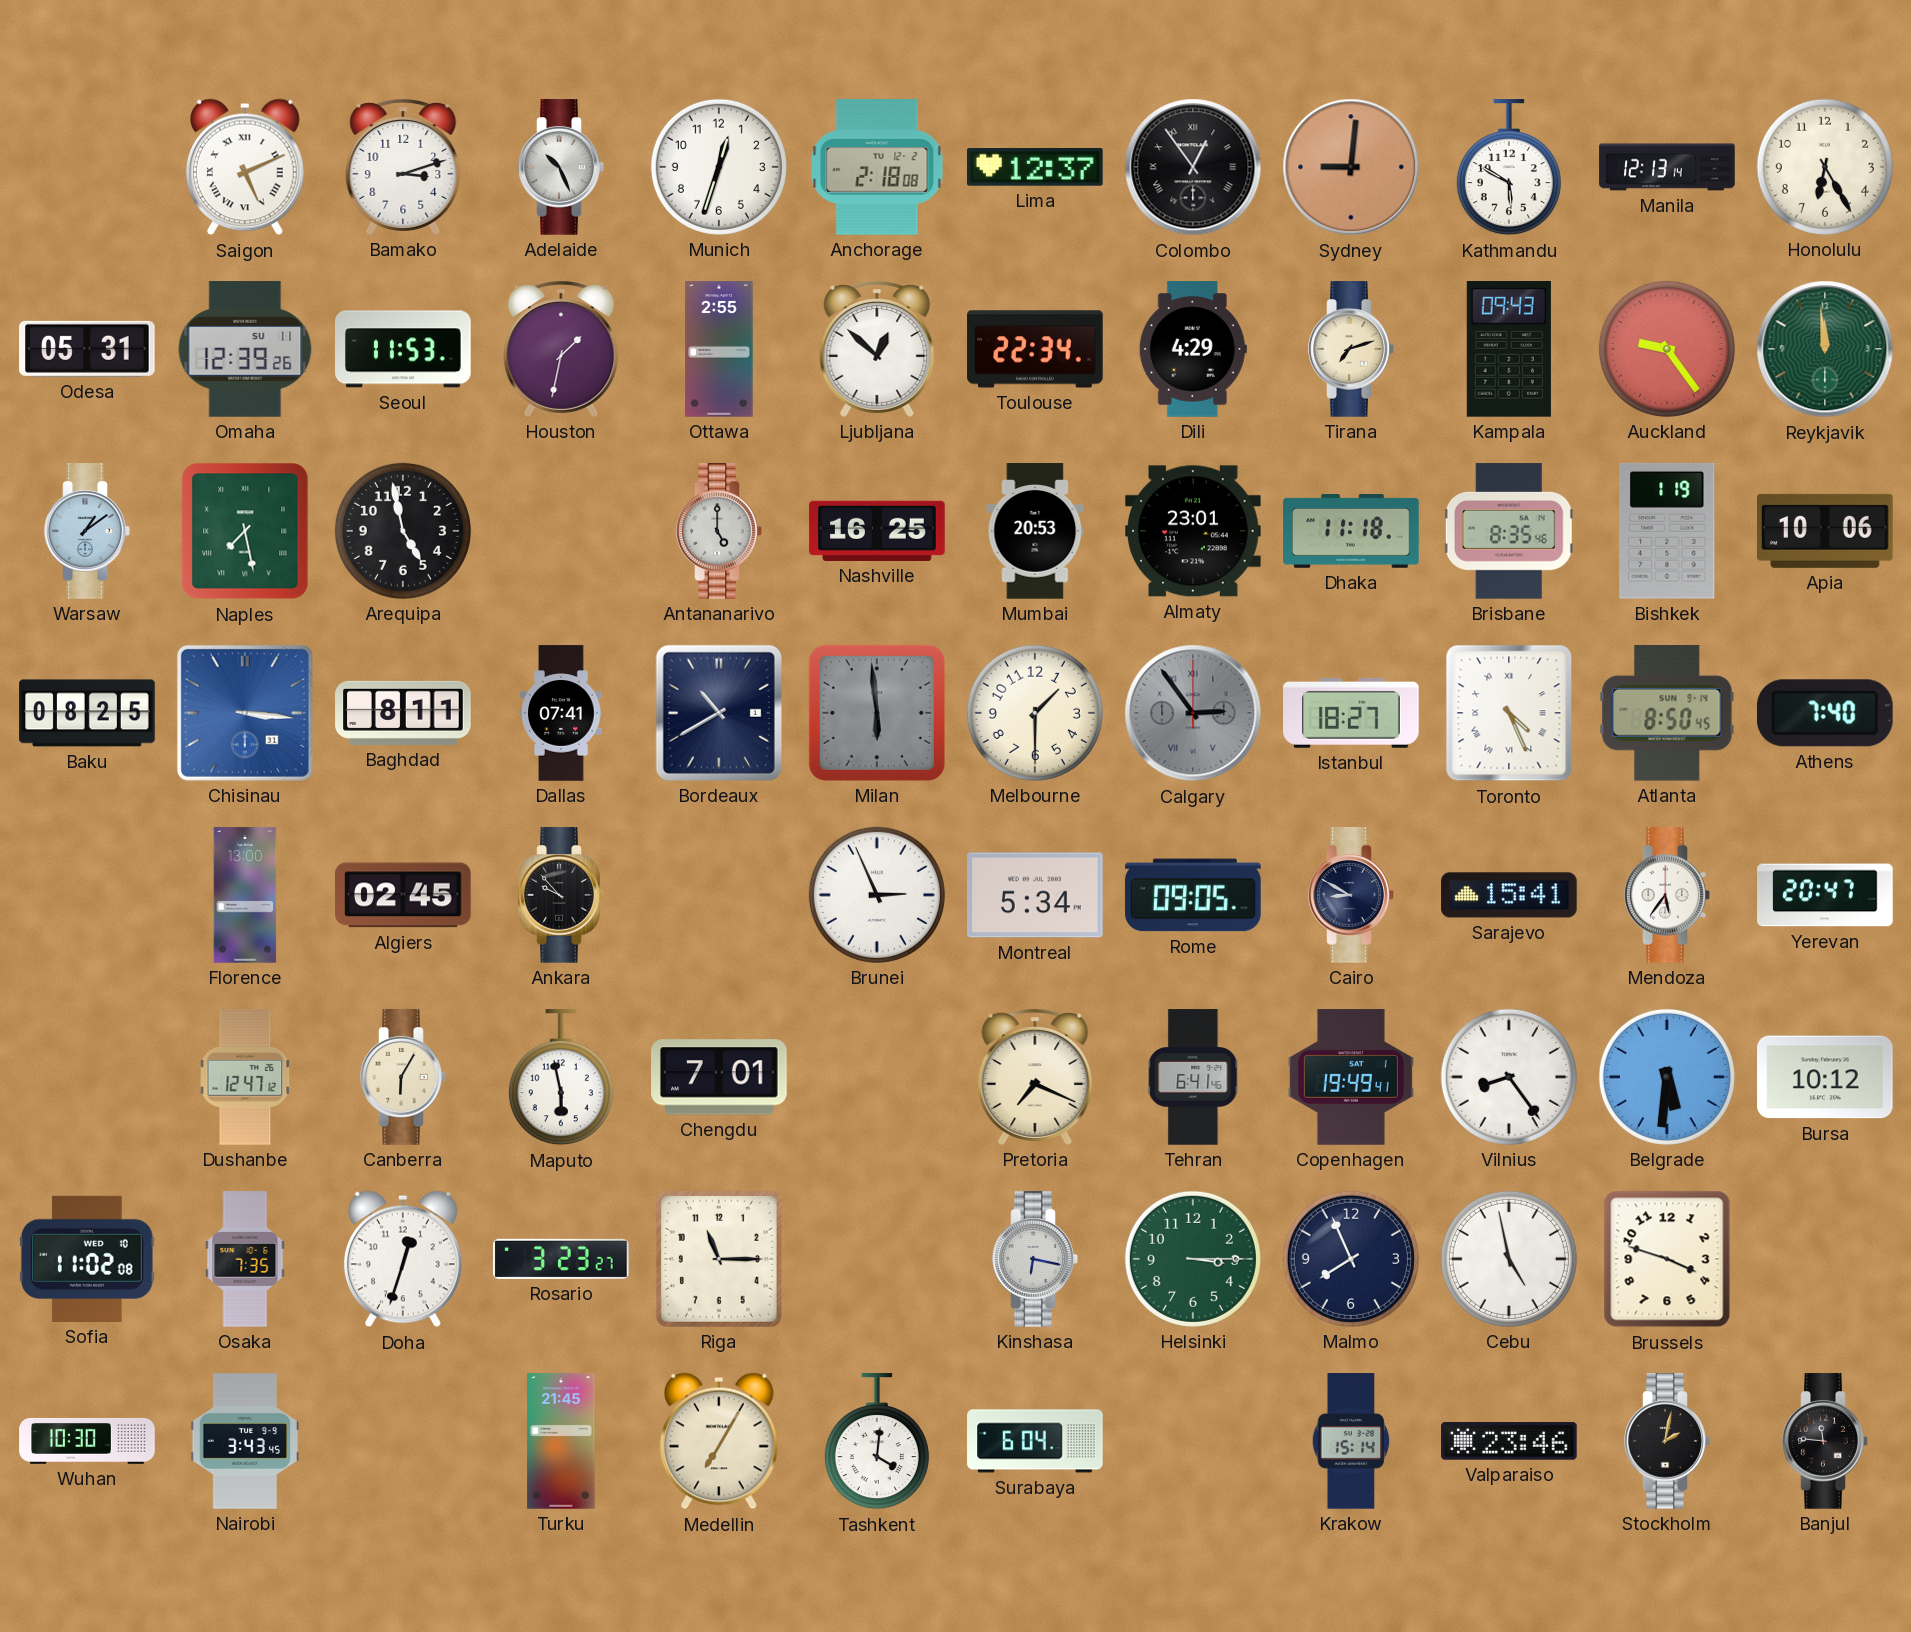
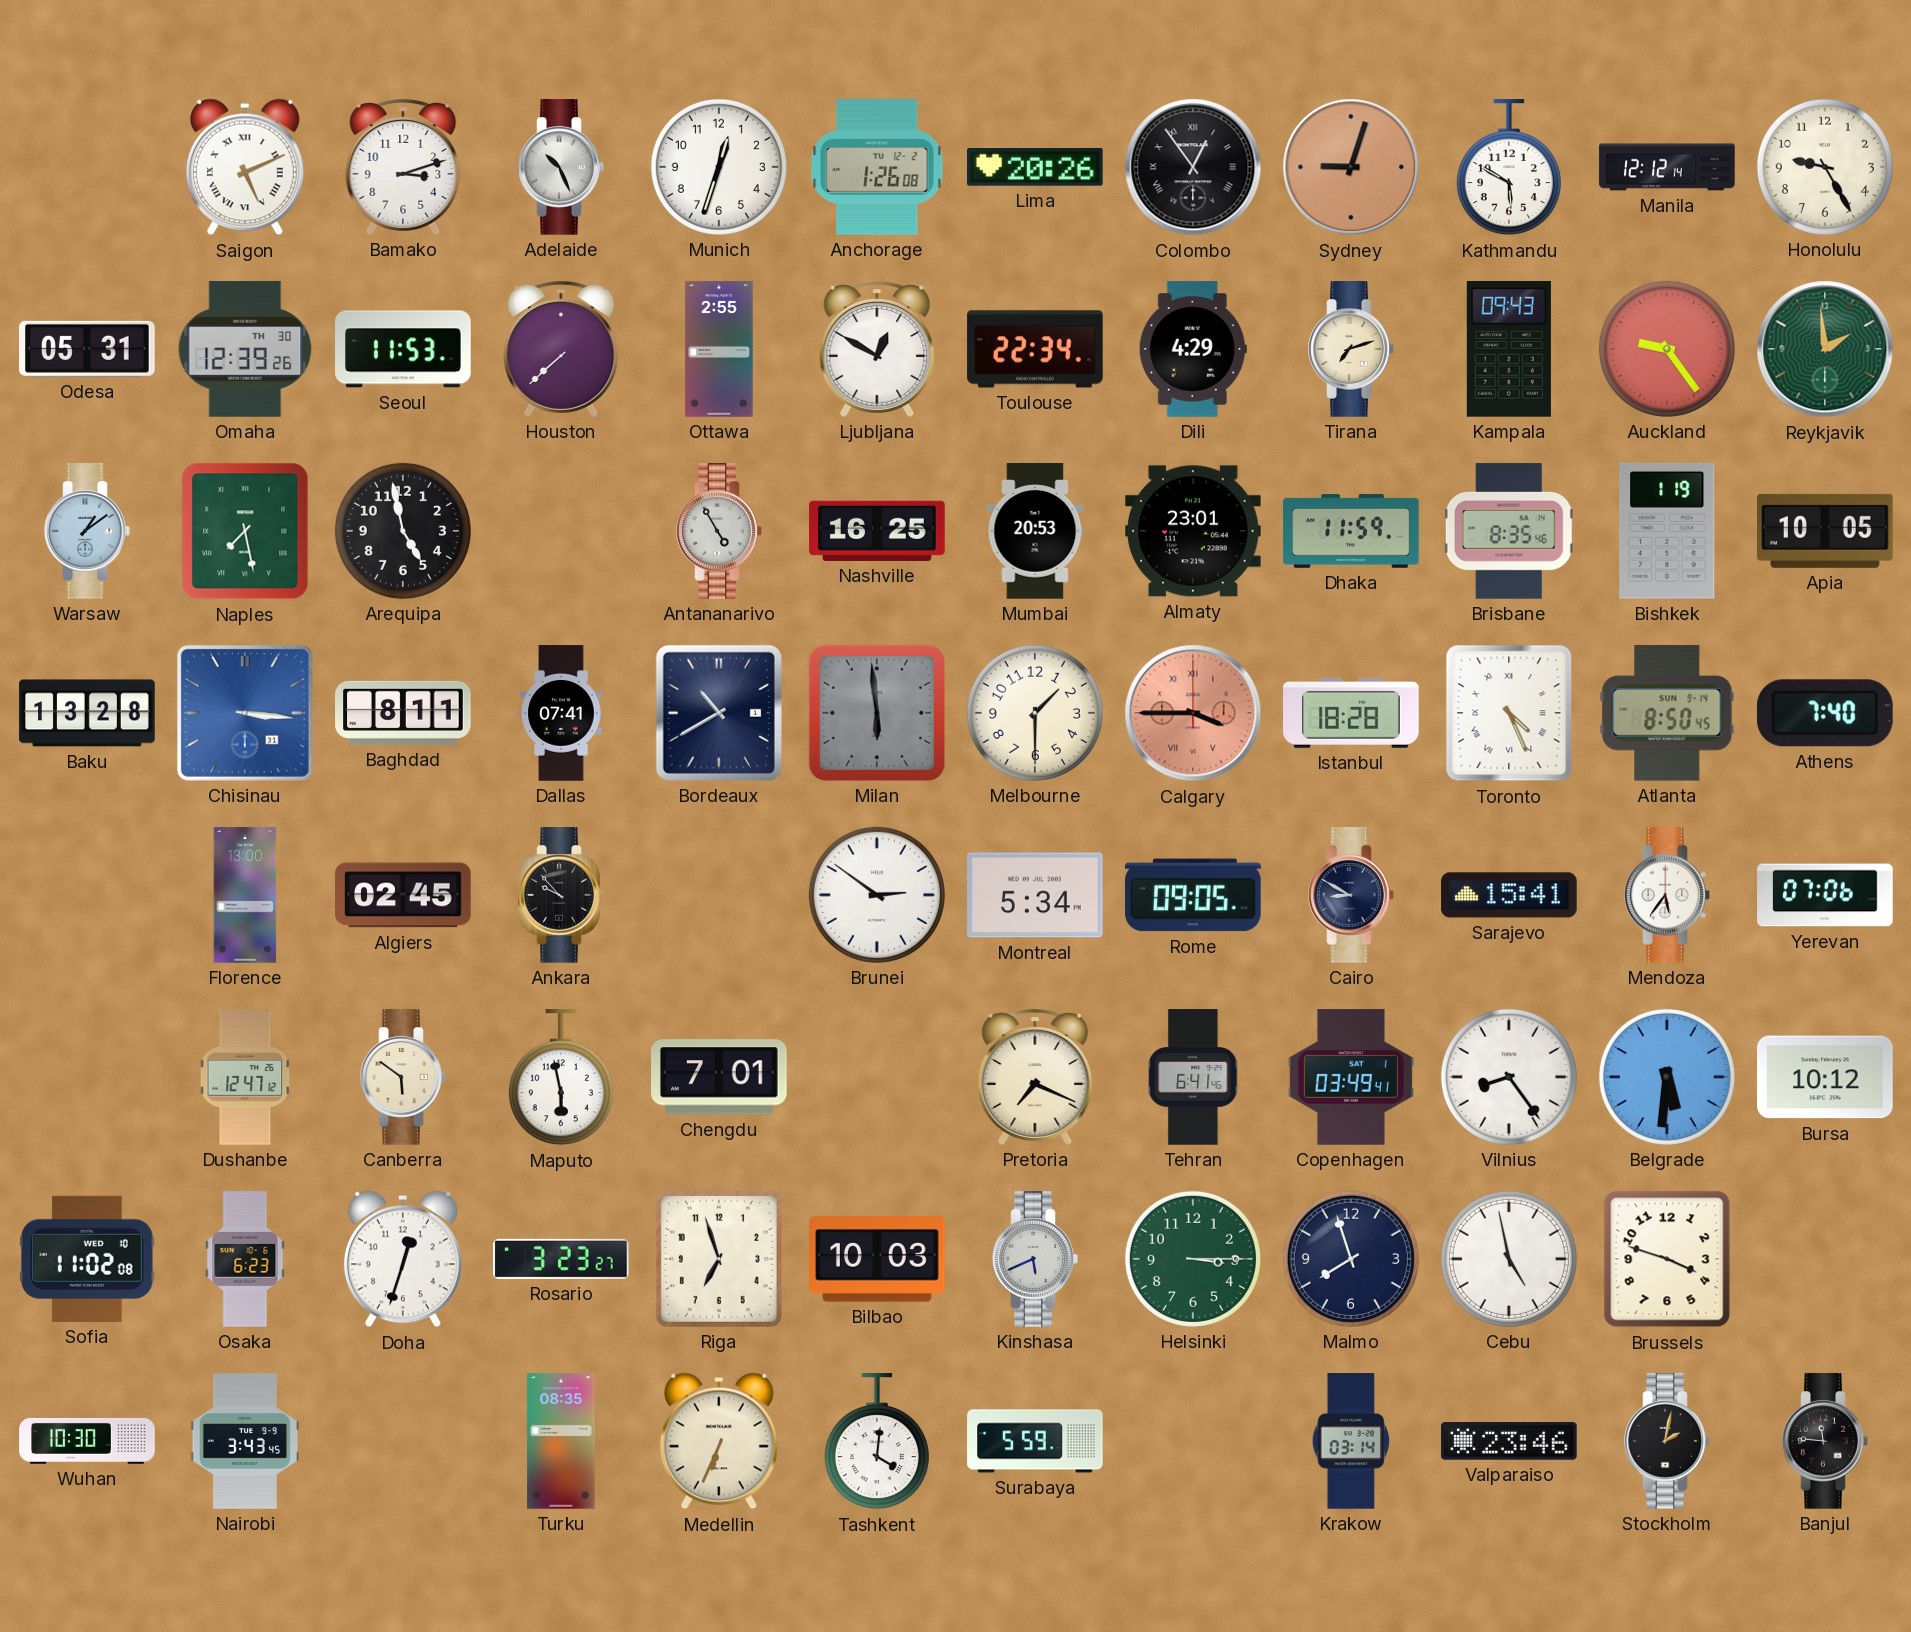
Anchorage: 2:18 -> 1:26
Lima: 12:37 -> 20:26
Sydney: 9:01 -> 9:03
Manila: 12:13 -> 12:12
Honolulu: 6:25 -> 9:25
Omaha date: SU 11 -> TH 30
Houston: 1:32 -> 7:38
Ljubljana: 12:52 -> 12:50
Reykjavik: 11:59 -> 1:59
Antananarivo: 5:00 -> 4:55
Dhaka: 11:18 -> 11:59
Apia: 10:06 -> 10:05
Baku: 08:25 -> 13:28
Calgary: 2:54 -> 3:45
Calgary dial: grey -> salmon
Istanbul: 18:27 -> 18:28
Brunei: 2:56 -> 2:51
Yerevan: 20:47 -> 07:06
Canberra: 6:05 -> 5:51
Copenhagen: 19:49 -> 03:49
Osaka: 7:35 -> 6:23
Riga: 11:15 -> 6:57
Bilbao: none -> 10:03
Kinshasa: 6:17 -> 5:41
Malmo: 7:56 -> 7:57
Turku: 21:45 -> 08:35
Medellin: 7:05 -> 6:34
Surabaya: 6:04 -> 5:59
Krakow: 15:14 -> 03:14
